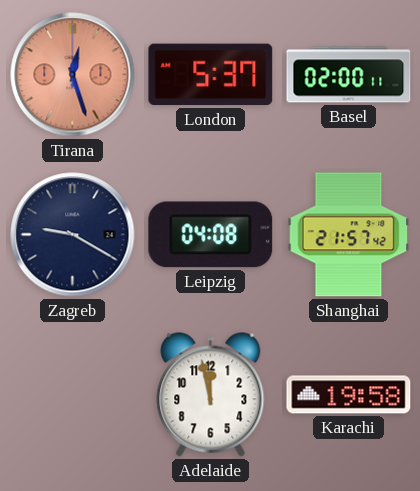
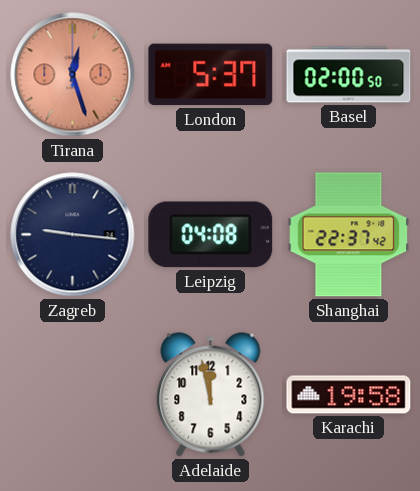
Basel: 02:00:11 -> 02:00:50
Zagreb: 9:20 -> 9:16
Shanghai: 21:57 -> 22:37
